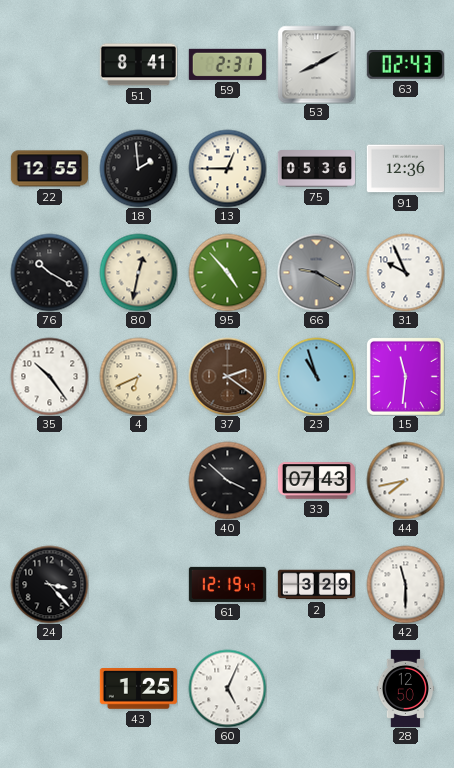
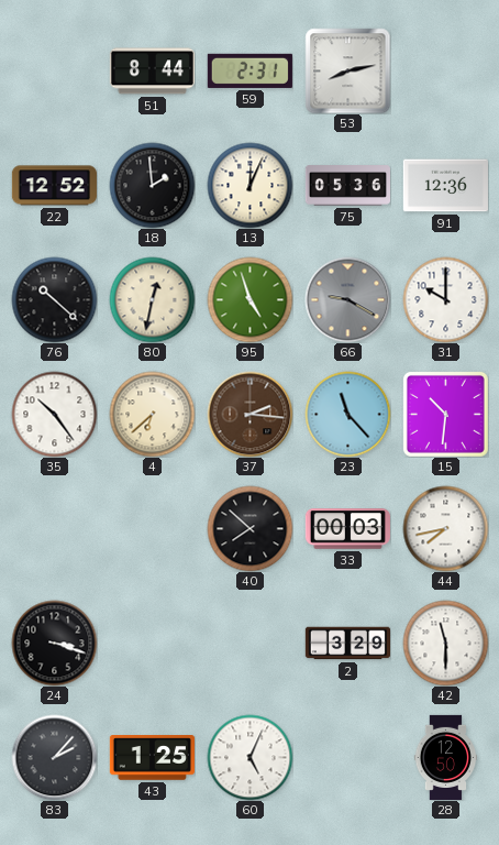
51: 8:41 -> 8:44
53: 8:10 -> 8:13
63: 02:43 -> none
22: 12:55 -> 12:52
13: 12:45 -> 12:04
76: 10:20 -> 10:22
95: 4:53 -> 4:57
31: 9:56 -> 10:00
4: 6:41 -> 6:38
37: 2:21 -> 2:16
23: 10:57 -> 11:23
15: 11:31 -> 10:31
40: 3:52 -> 7:52
33: 07:43 -> 00:03
24: 3:23 -> 3:18
61: 12:19 -> none
83: none -> 2:07
